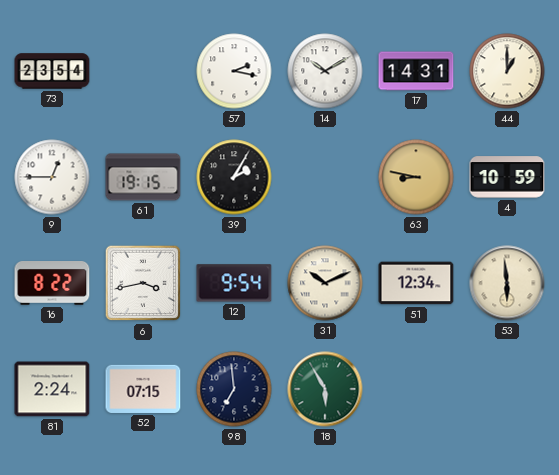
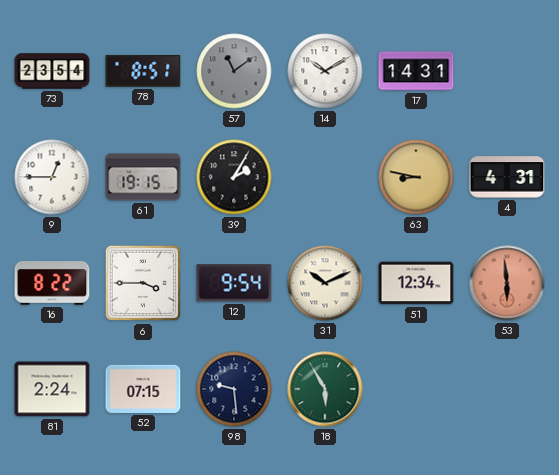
78: none -> 8:51
57: 2:17 -> 11:09
57 dial: white -> grey
44: 1:00 -> none
4: 10:59 -> 4:31
6: 3:43 -> 3:45
53 dial: cream -> salmon
98: 6:59 -> 9:29
